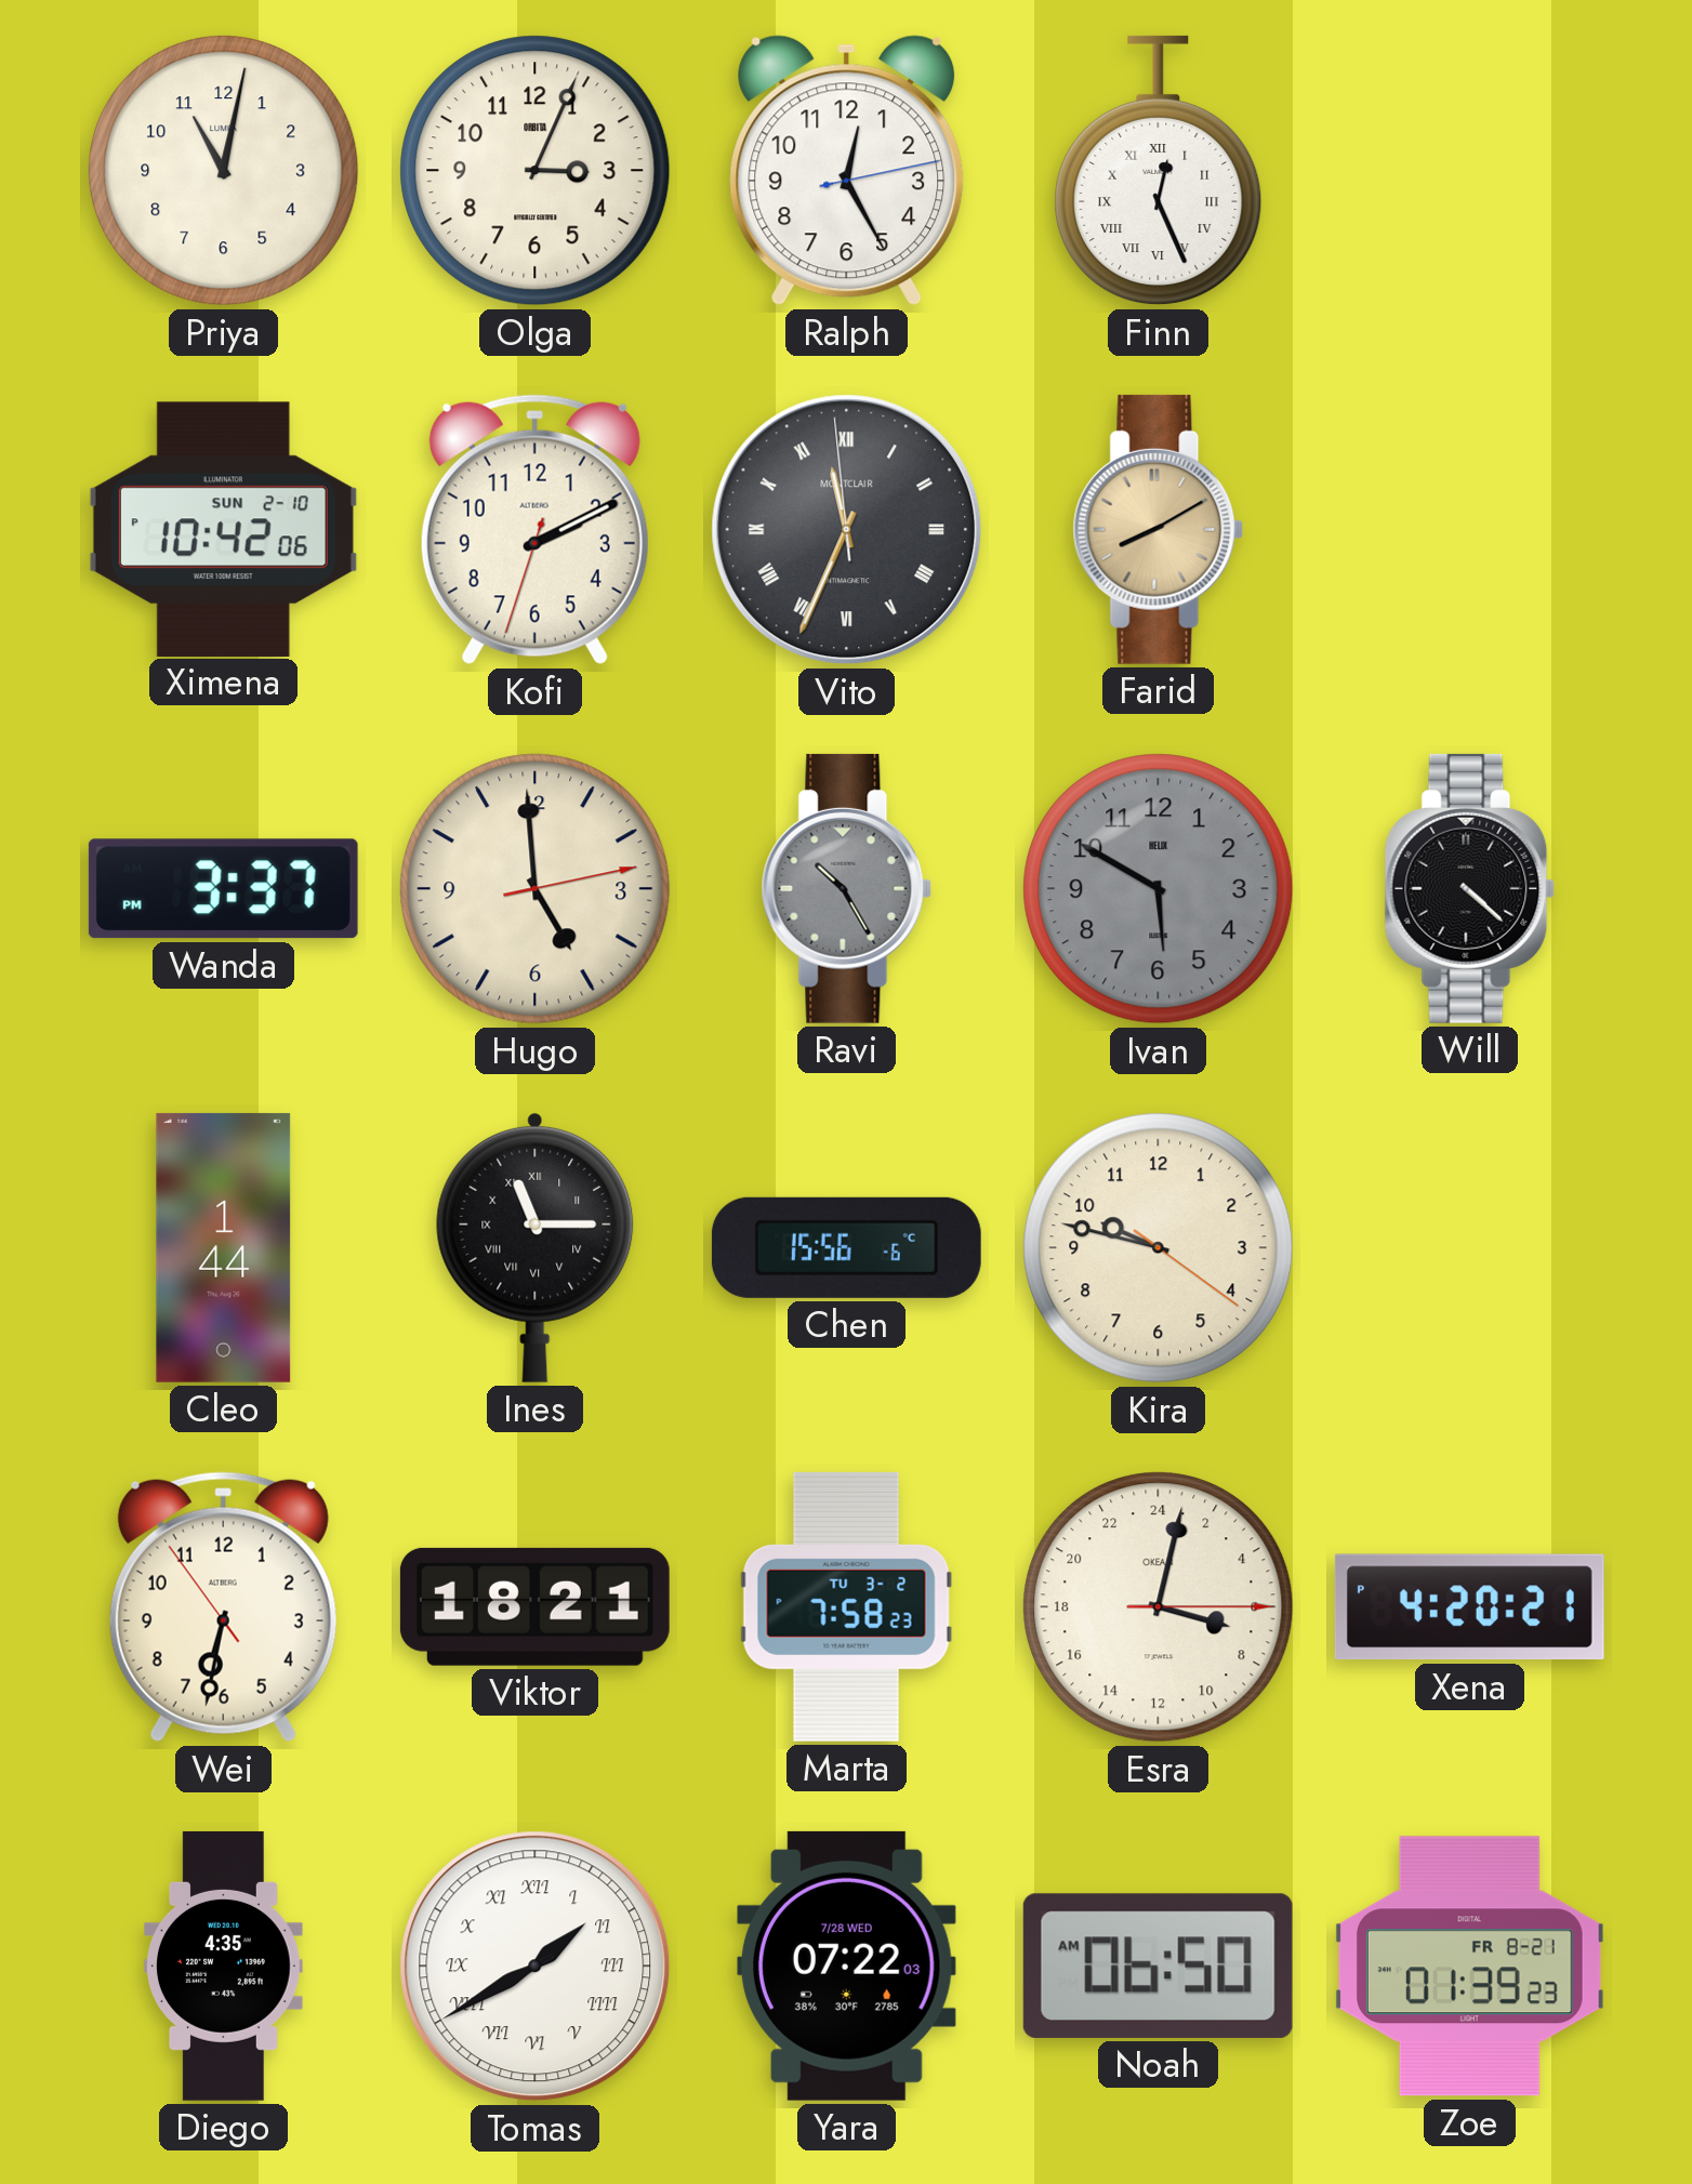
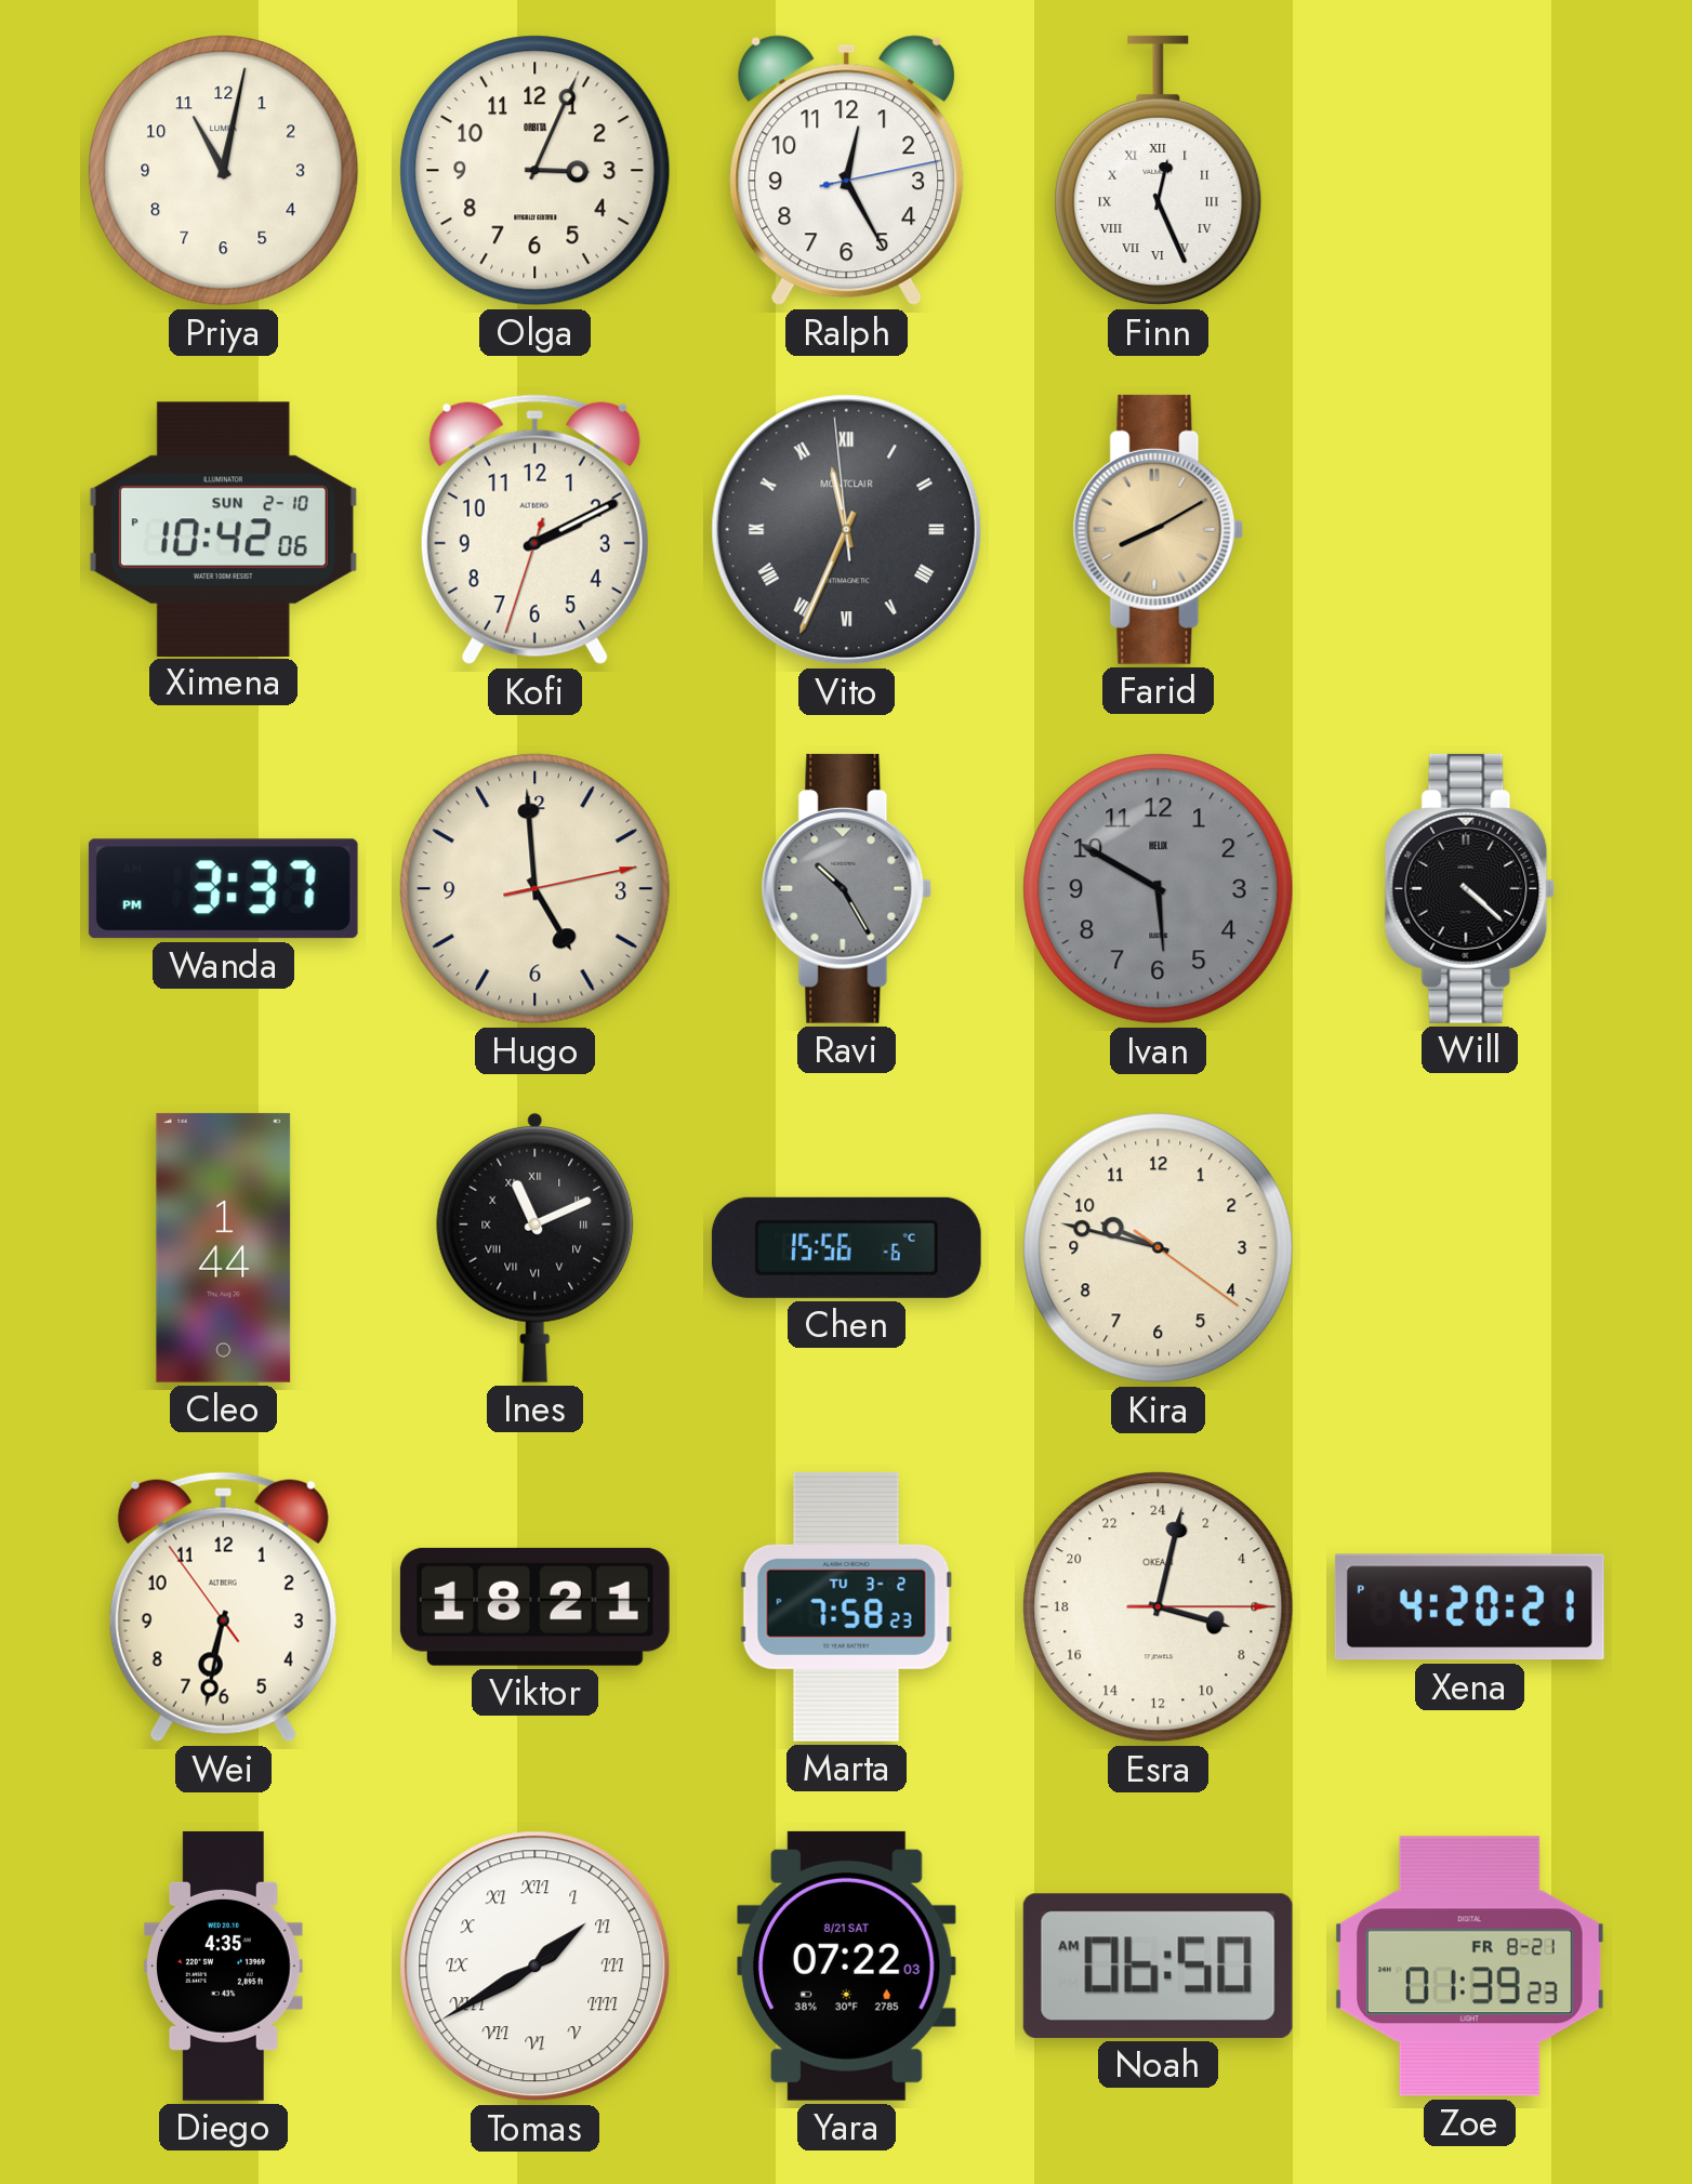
Ines: 11:15 -> 11:11
Yara date: 7/28 WED -> 8/21 SAT
